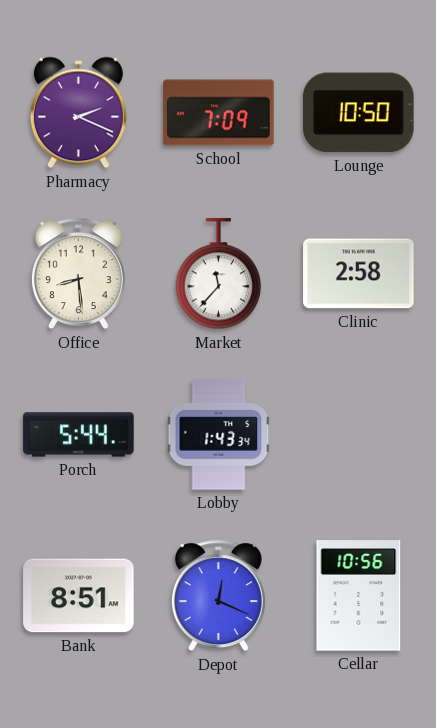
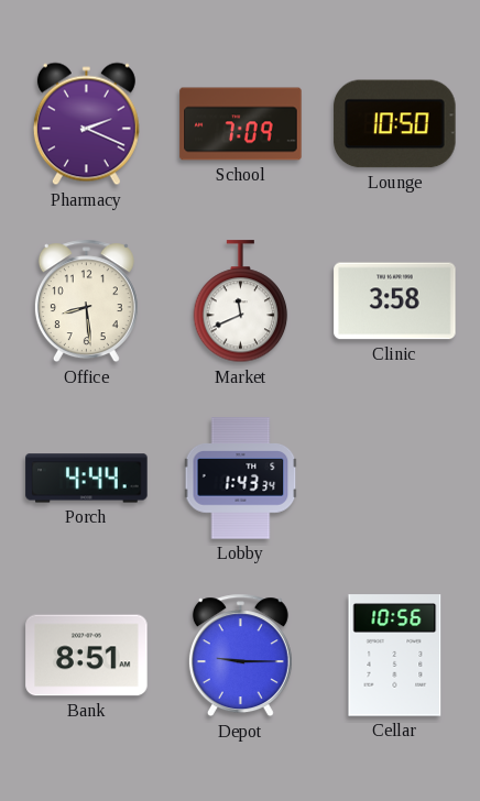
Market: 11:37 -> 11:41
Clinic: 2:58 -> 3:58
Porch: 5:44 -> 4:44
Depot: 12:19 -> 9:15
